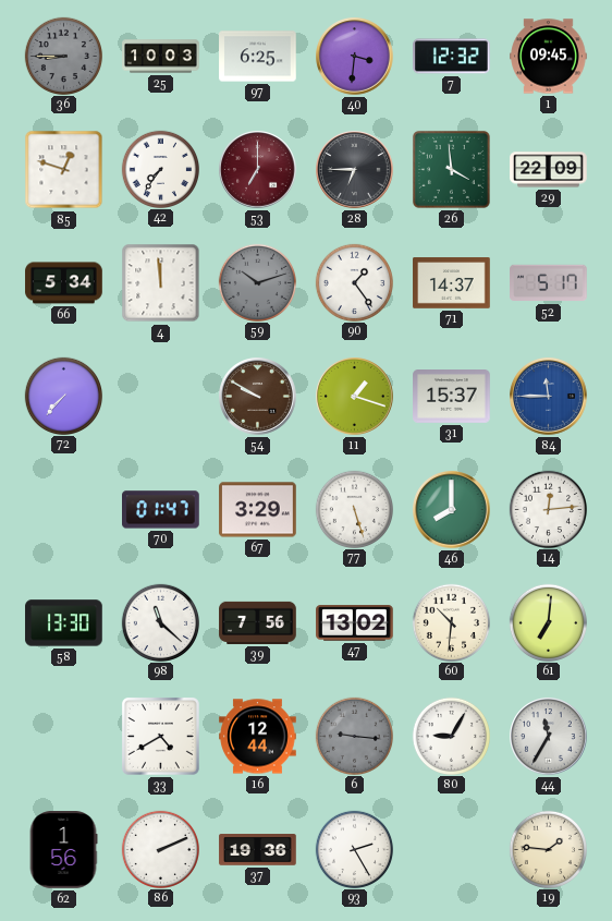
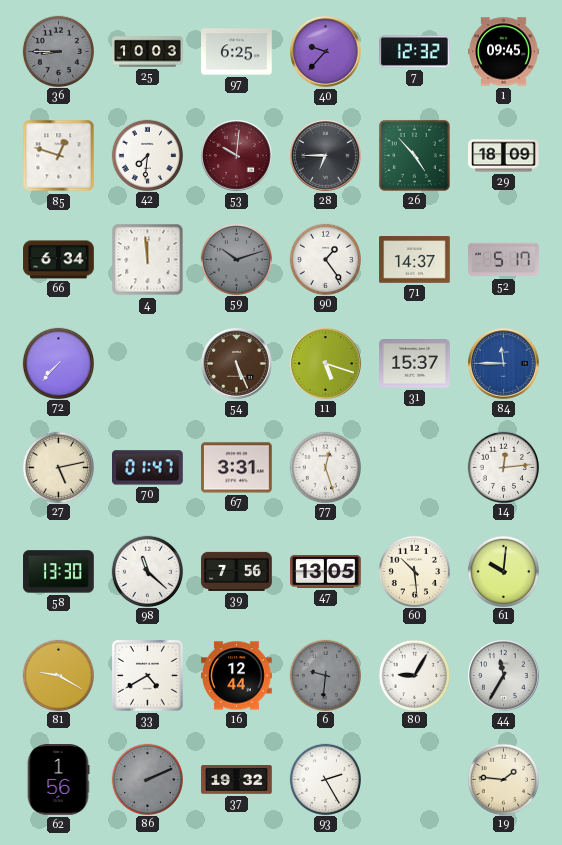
40: 3:31 -> 9:37
42: 7:36 -> 7:31
53: 7:00 -> 10:01
26: 3:59 -> 4:53
29: 22:09 -> 18:09
66: 5:34 -> 6:34
54: 9:50 -> 5:26
11: 1:18 -> 5:18
27: none -> 5:13
67: 3:29 -> 3:31
77: 5:27 -> 12:27
46: 8:00 -> none
47: 13:02 -> 13:05
60: 10:31 -> 10:29
61: 7:01 -> 10:01
81: none -> 9:20
6: 9:16 -> 9:31
86 dial: white -> grey
37: 19:36 -> 19:32
